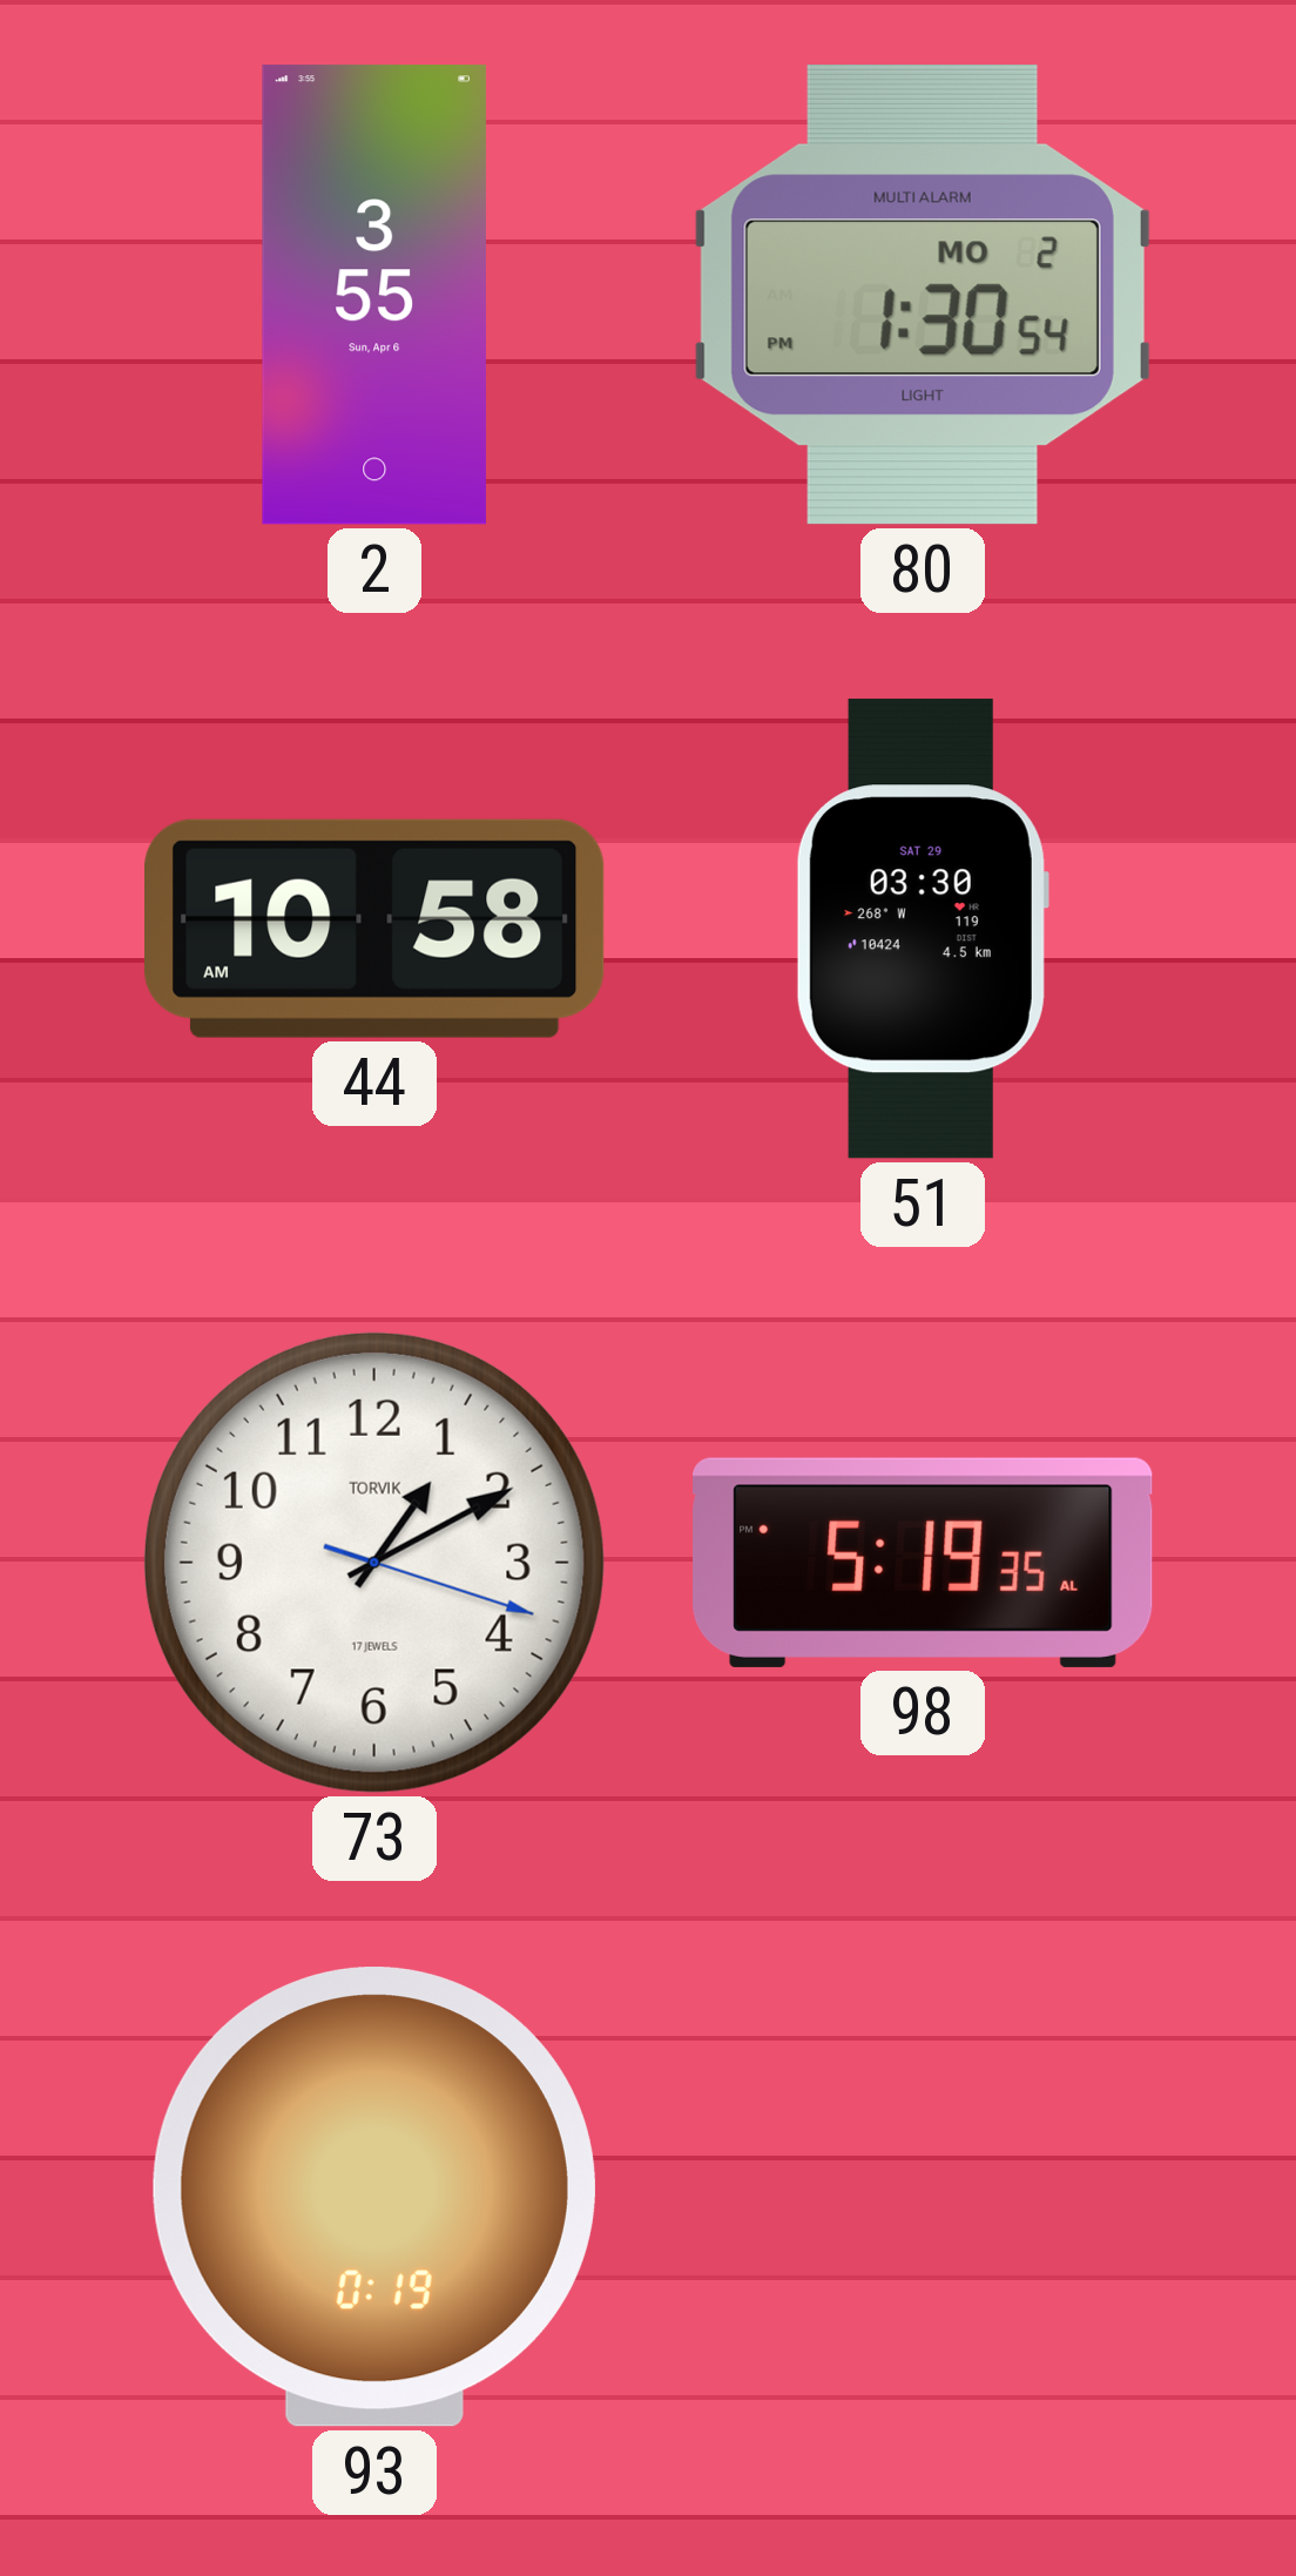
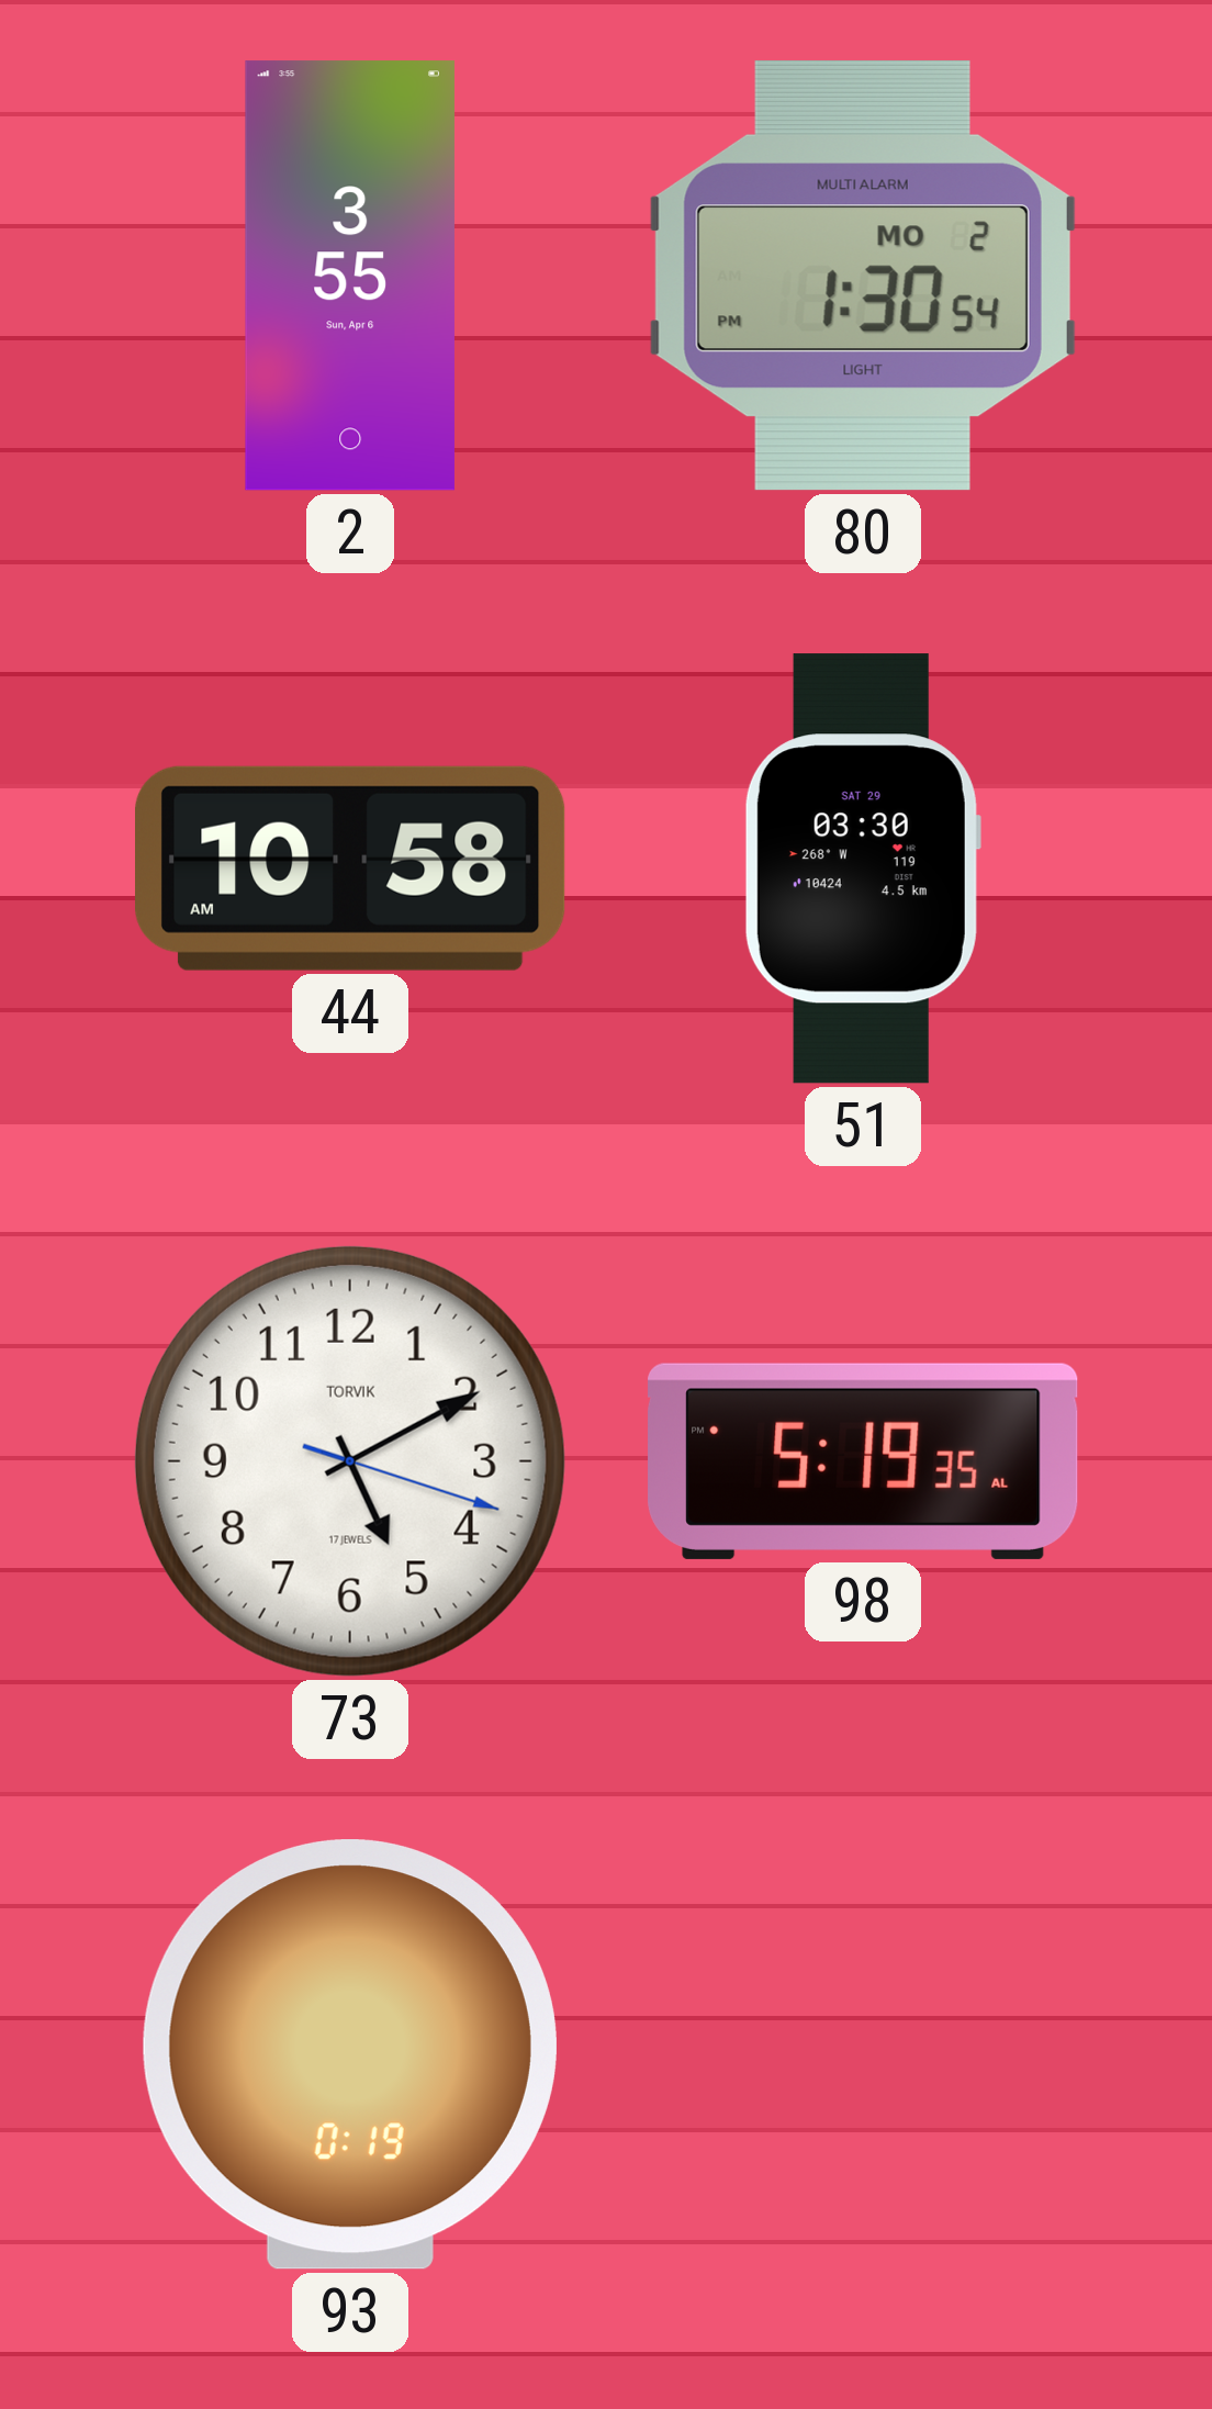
73: 1:10 -> 5:10
